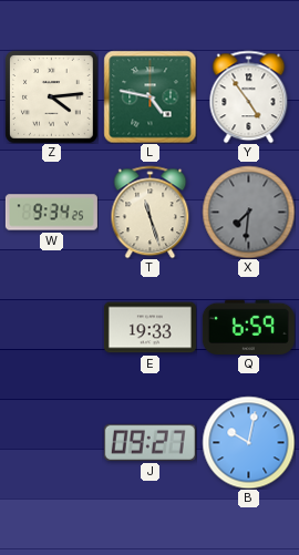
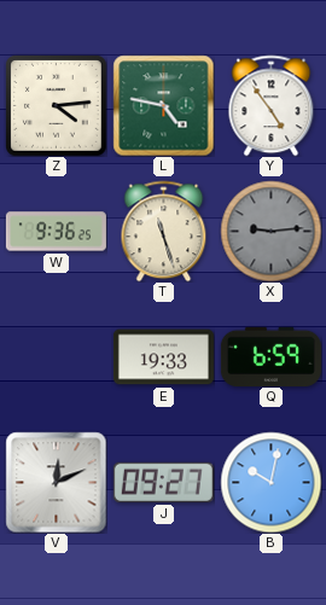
W: 9:34 -> 9:36
X: 7:31 -> 9:14
V: none -> 12:11
